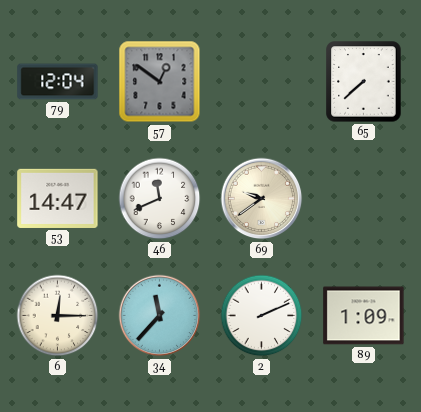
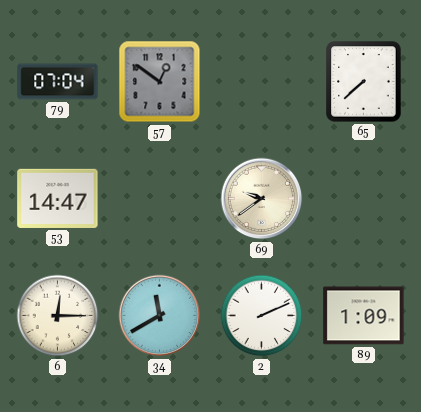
79: 12:04 -> 07:04
46: 11:41 -> none
34: 11:37 -> 11:40
